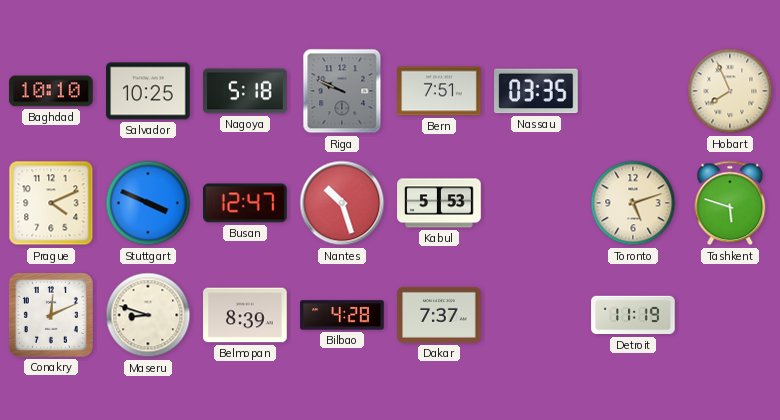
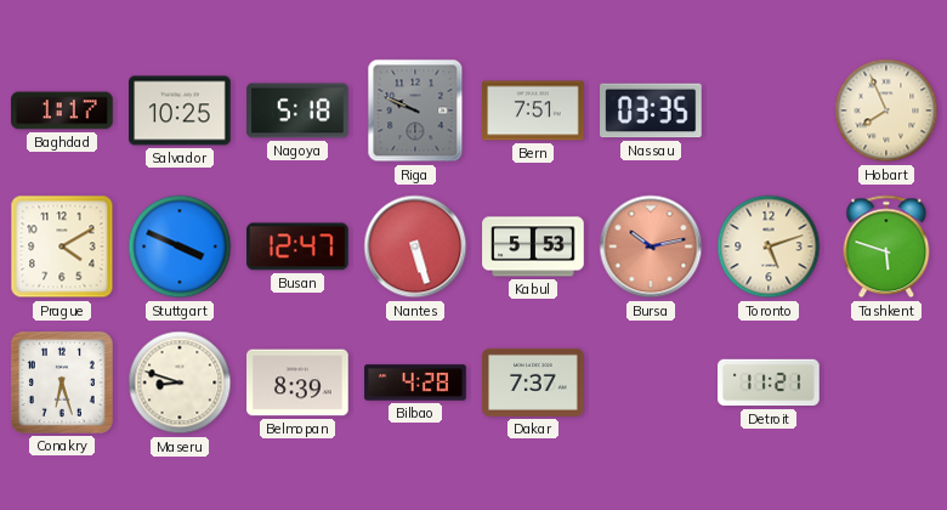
Baghdad: 10:10 -> 1:17
Prague: 4:11 -> 4:10
Nantes: 10:27 -> 5:27
Bursa: none -> 10:13
Conakry: 12:11 -> 6:27
Detroit: 11:19 -> 11:21
